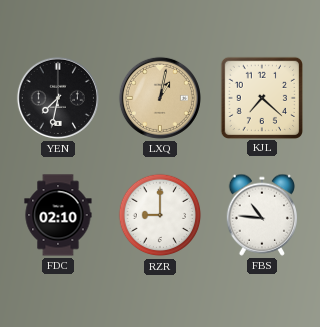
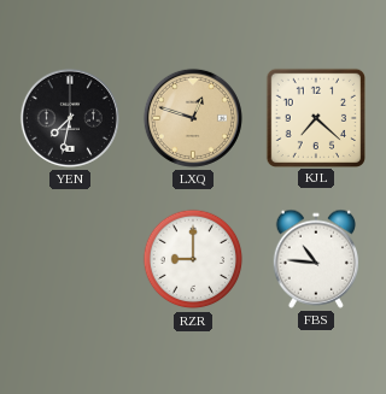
LXQ: 1:02 -> 12:48
FDC: 02:10 -> none
